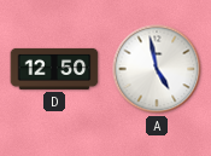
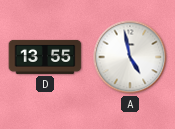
D: 12:50 -> 13:55
